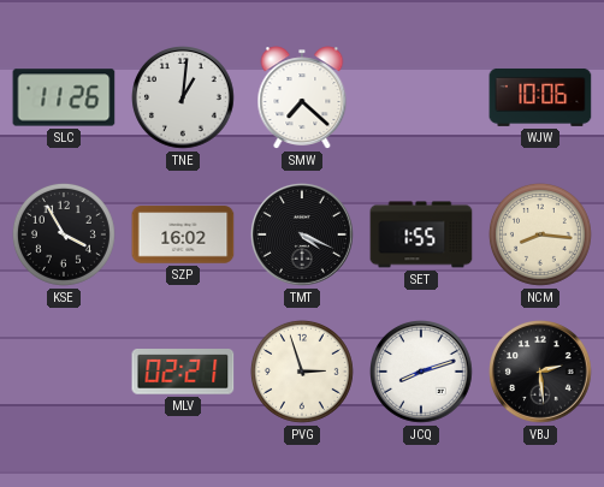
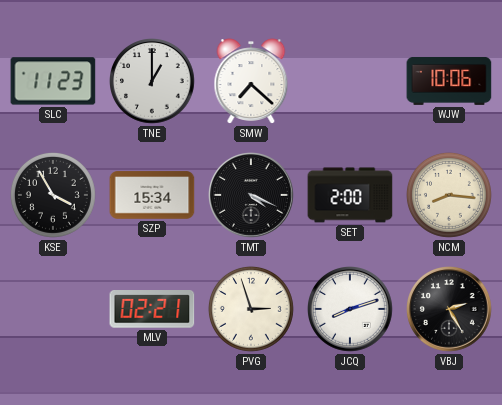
SLC: 11:26 -> 11:23
TNE: 1:01 -> 1:00
SZP: 16:02 -> 15:34
SET: 1:55 -> 2:00
VBJ: 2:29 -> 2:25
